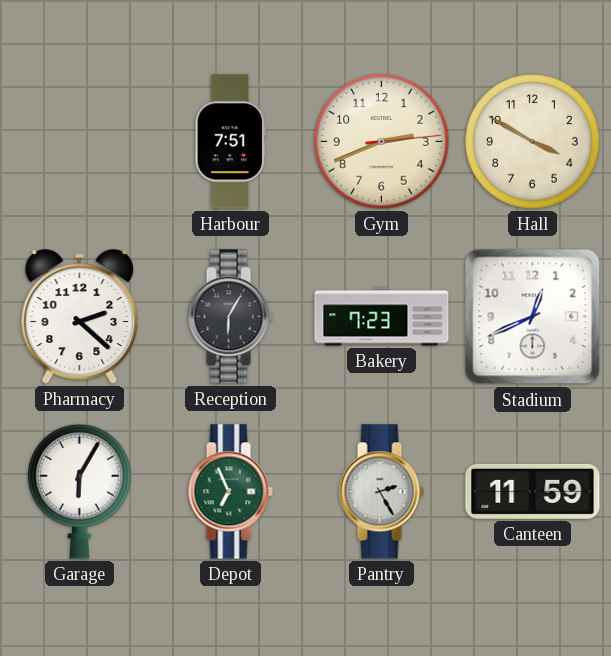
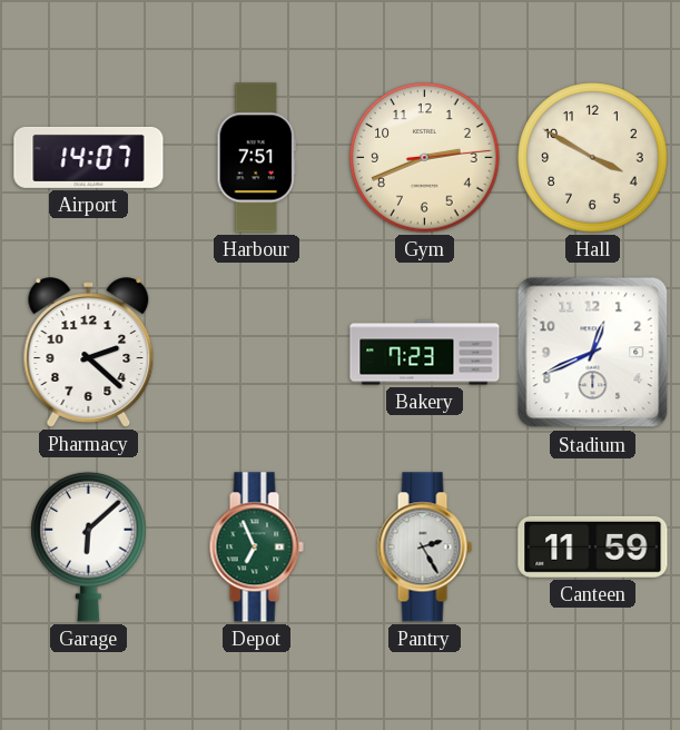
Airport: none -> 14:07
Reception: 6:05 -> none
Garage: 6:05 -> 6:08
